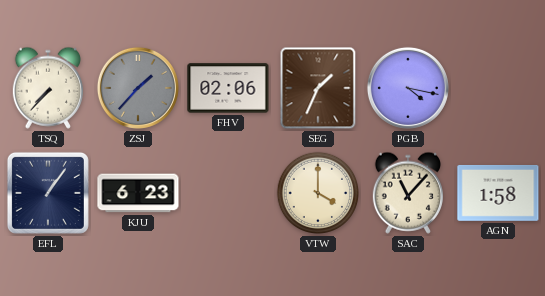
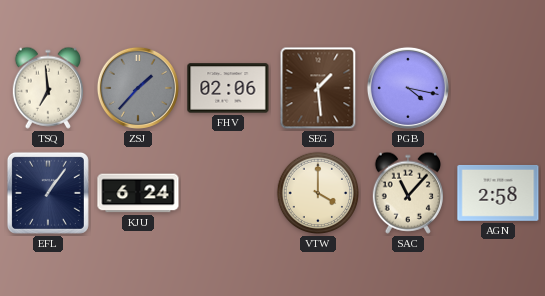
TSQ: 7:37 -> 6:59
SEG: 1:34 -> 1:29
KJU: 6:23 -> 6:24
AGN: 1:58 -> 2:58
